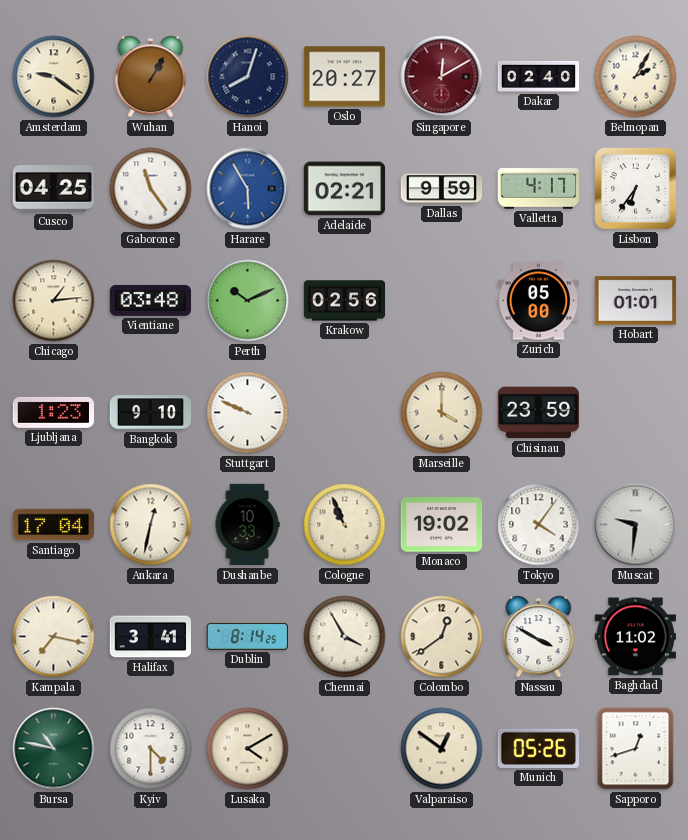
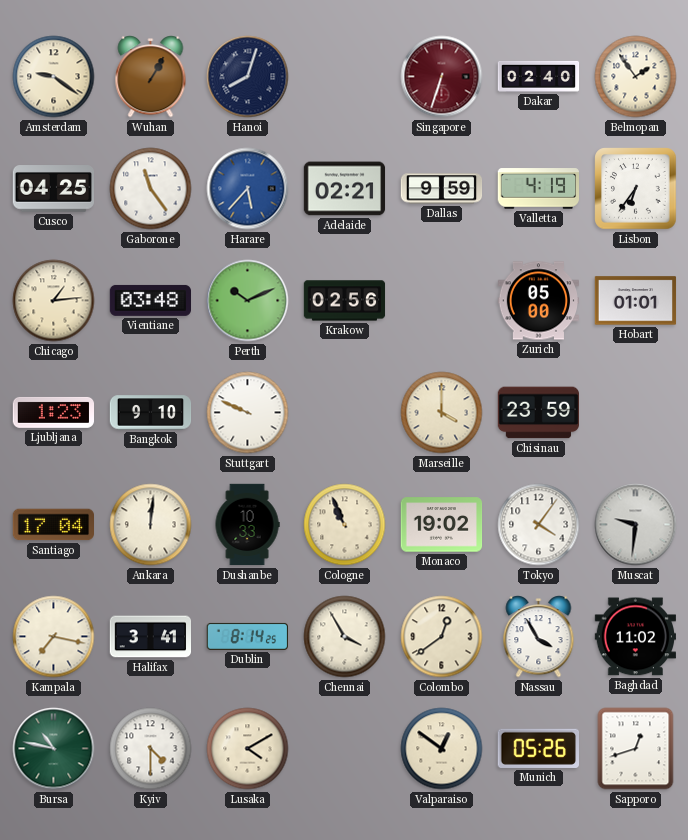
Oslo: 20:27 -> none
Singapore: 12:10 -> 6:33
Belmopan: 2:05 -> 1:54
Harare: 5:55 -> 5:37
Valletta: 4:17 -> 4:19
Ankara: 12:32 -> 12:01
Nassau: 3:50 -> 3:55
